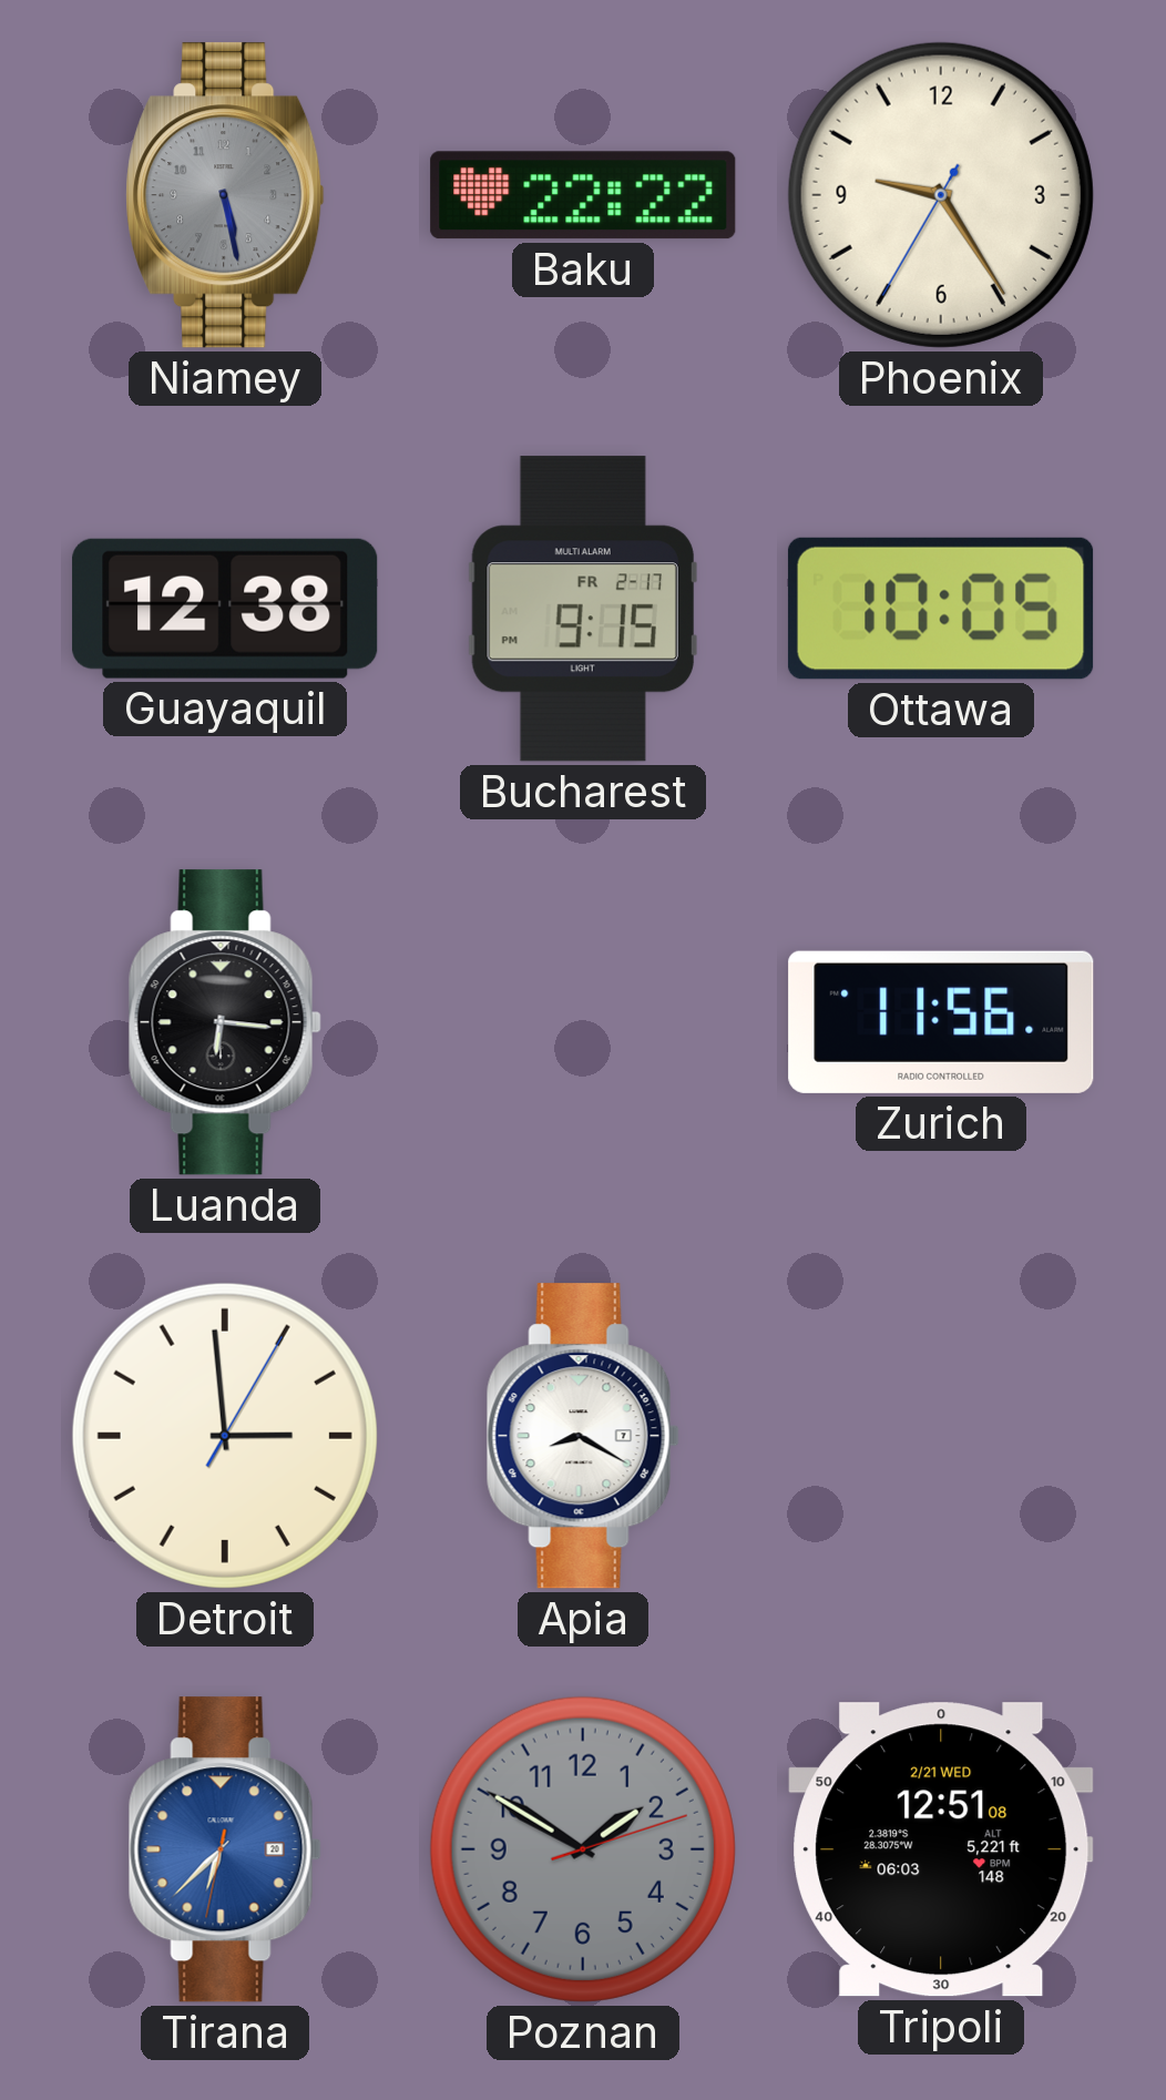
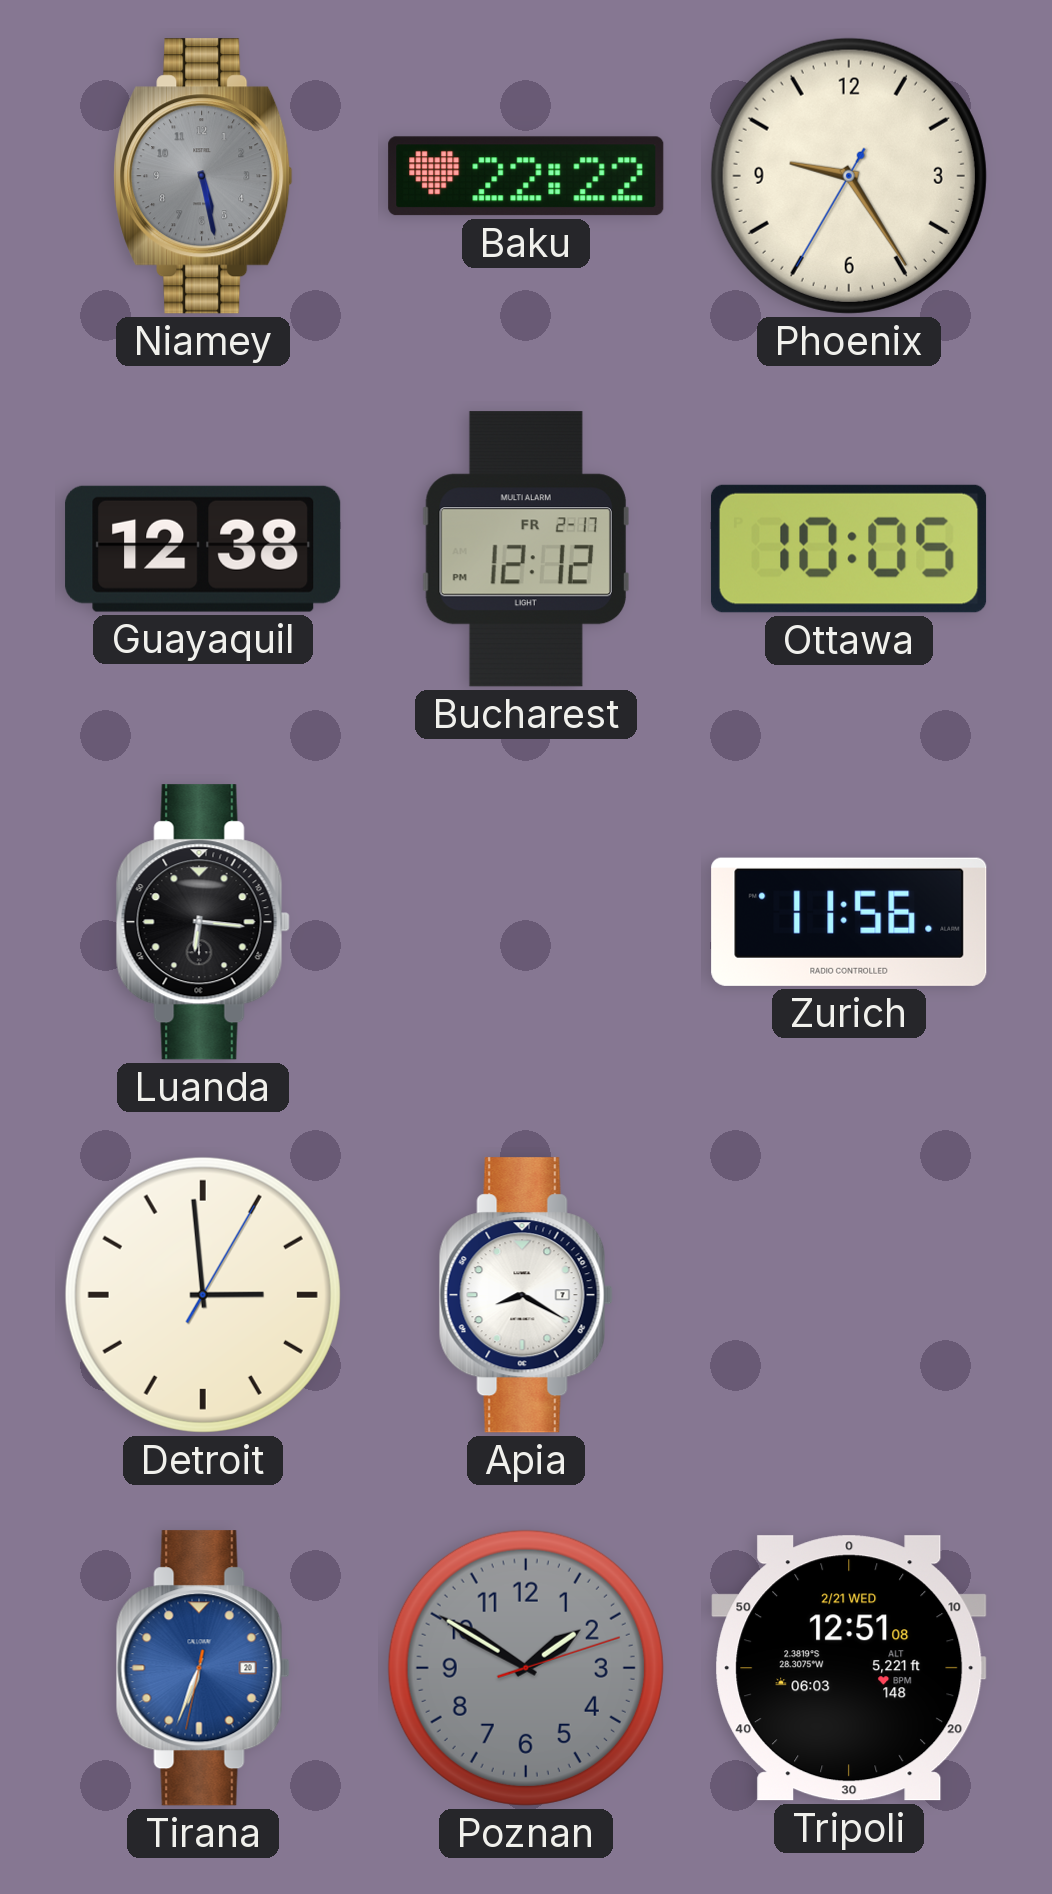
Bucharest: 9:15 -> 12:12
Tirana: 6:37 -> 6:33
